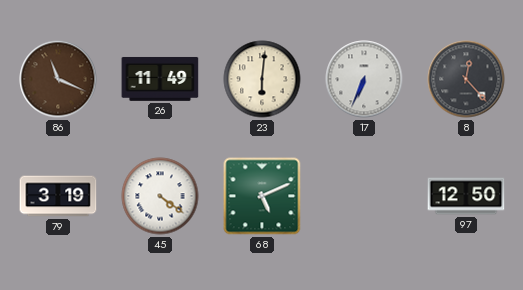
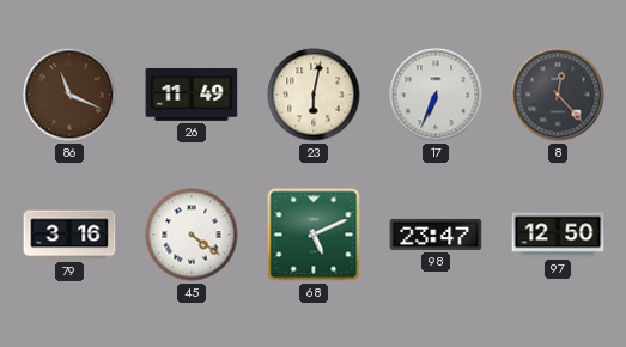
23: 6:01 -> 6:02
79: 3:19 -> 3:16
98: none -> 23:47
